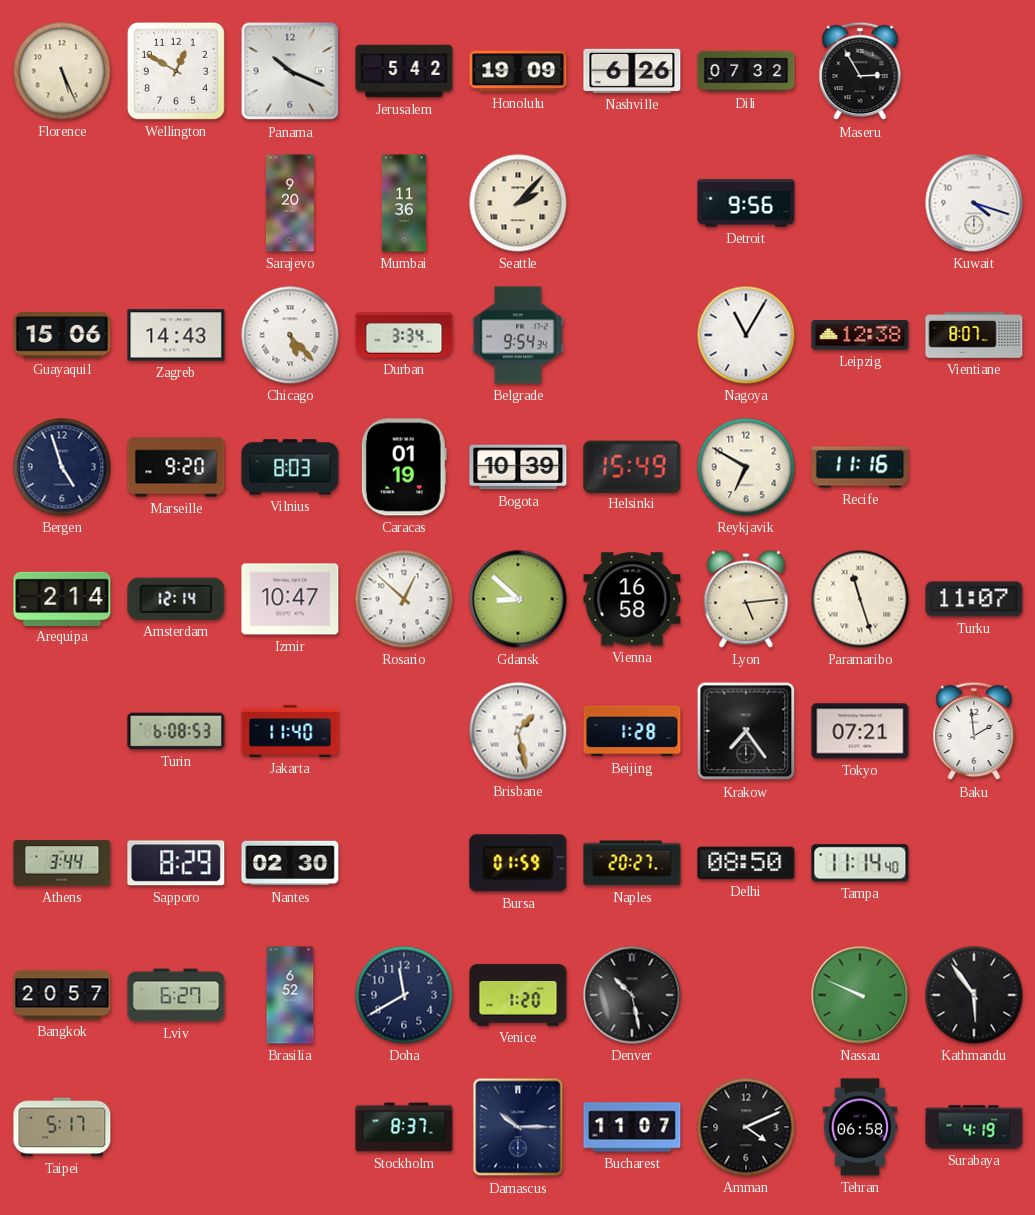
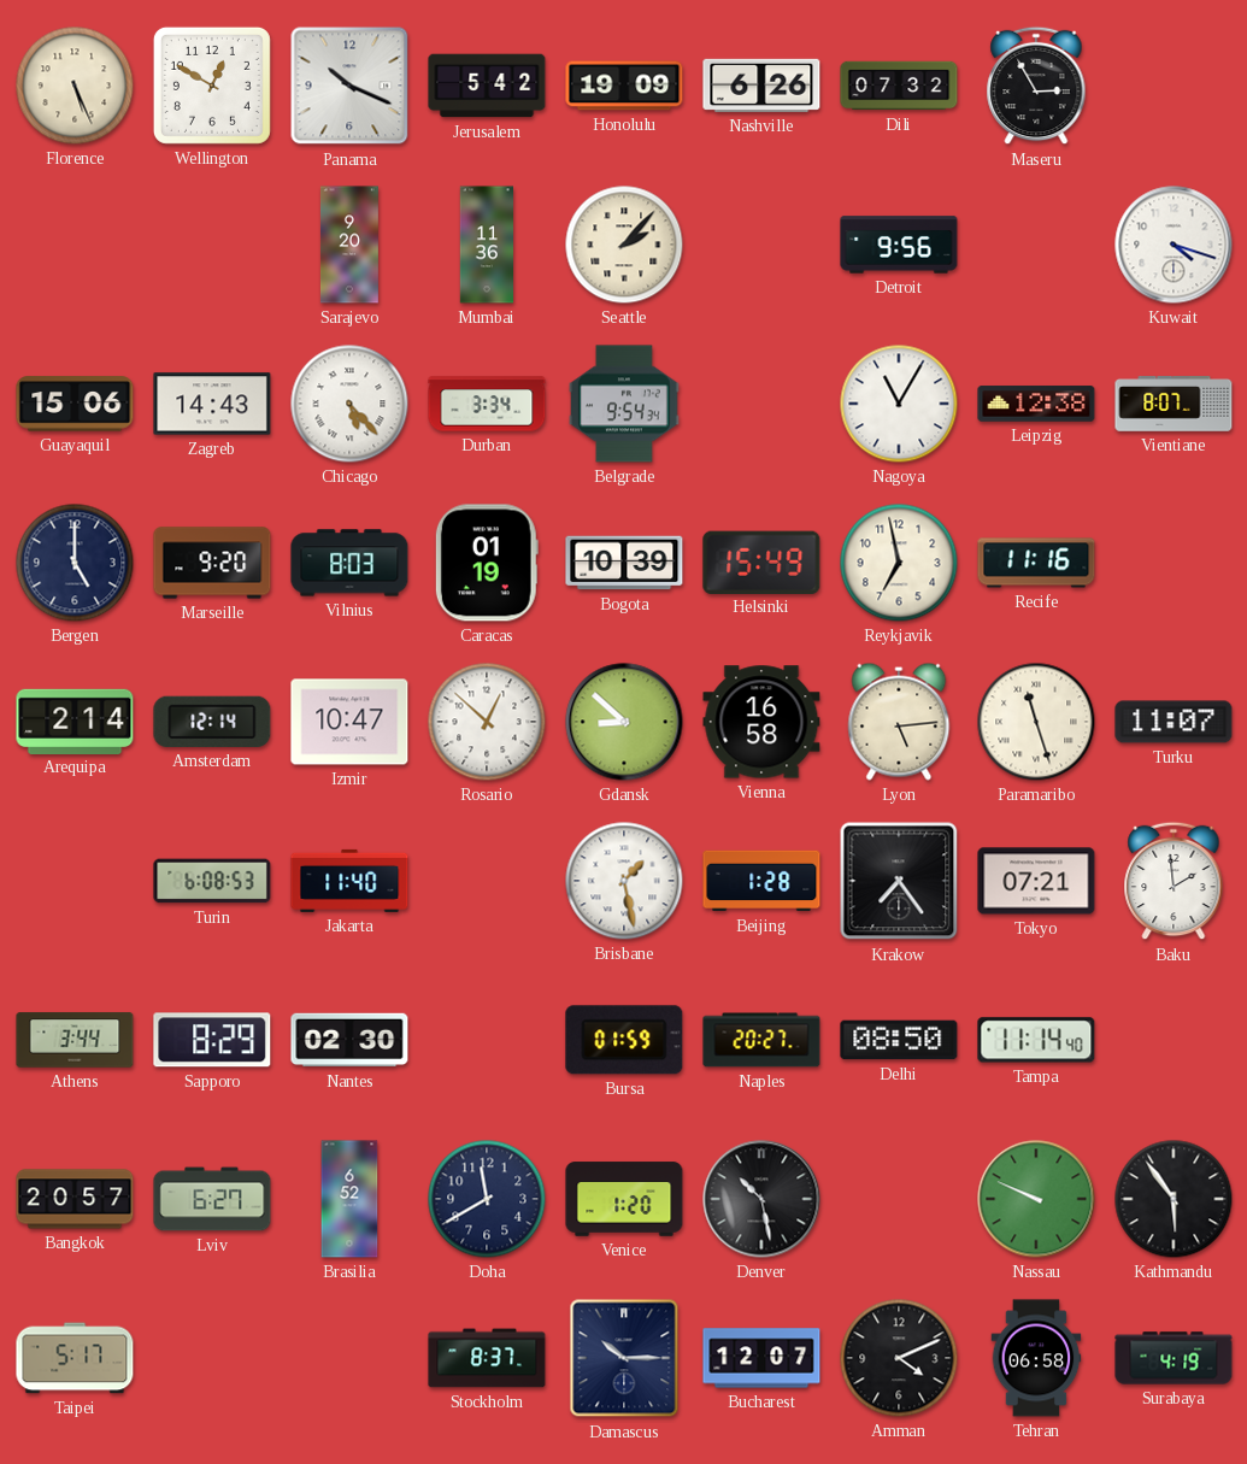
Bergen: 4:57 -> 5:00
Reykjavik: 6:50 -> 6:58
Bucharest: 11:07 -> 12:07
